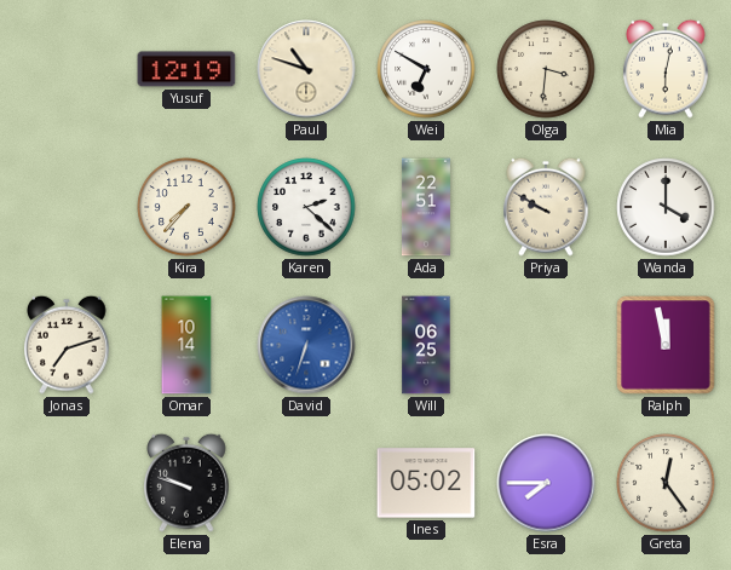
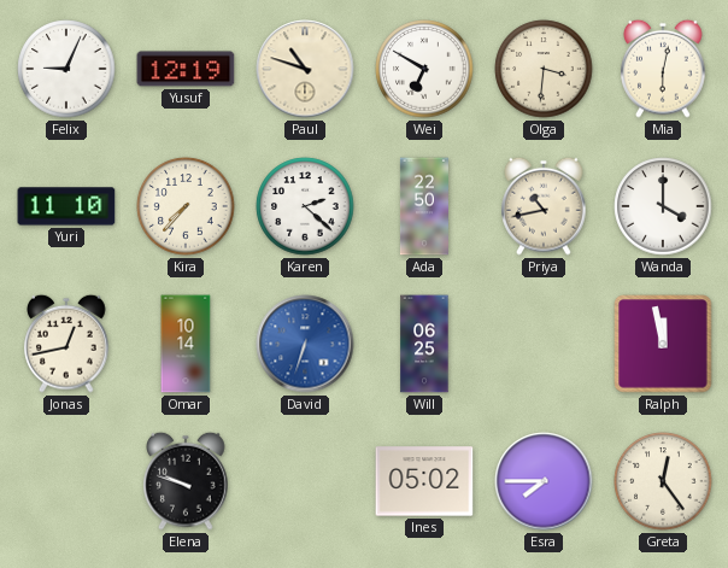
Felix: none -> 9:04
Yuri: none -> 11:10
Ada: 22:51 -> 22:50
Priya: 9:50 -> 10:43
Jonas: 7:12 -> 12:43
